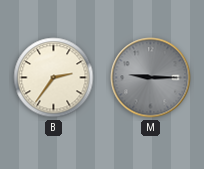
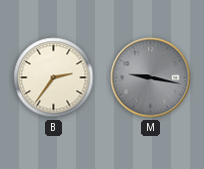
M: 9:15 -> 9:17
